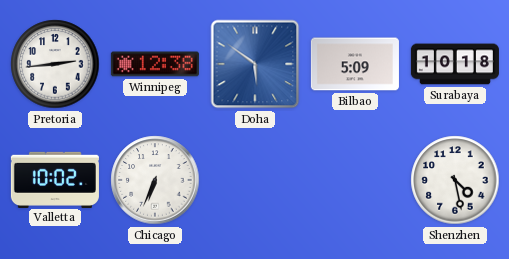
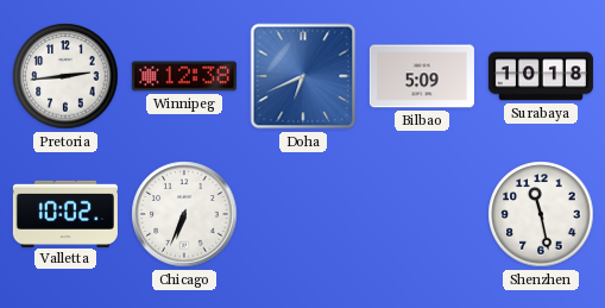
Doha: 5:51 -> 6:41
Shenzhen: 4:28 -> 11:28
